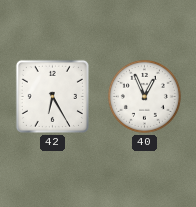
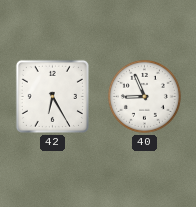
40: 12:56 -> 8:56
